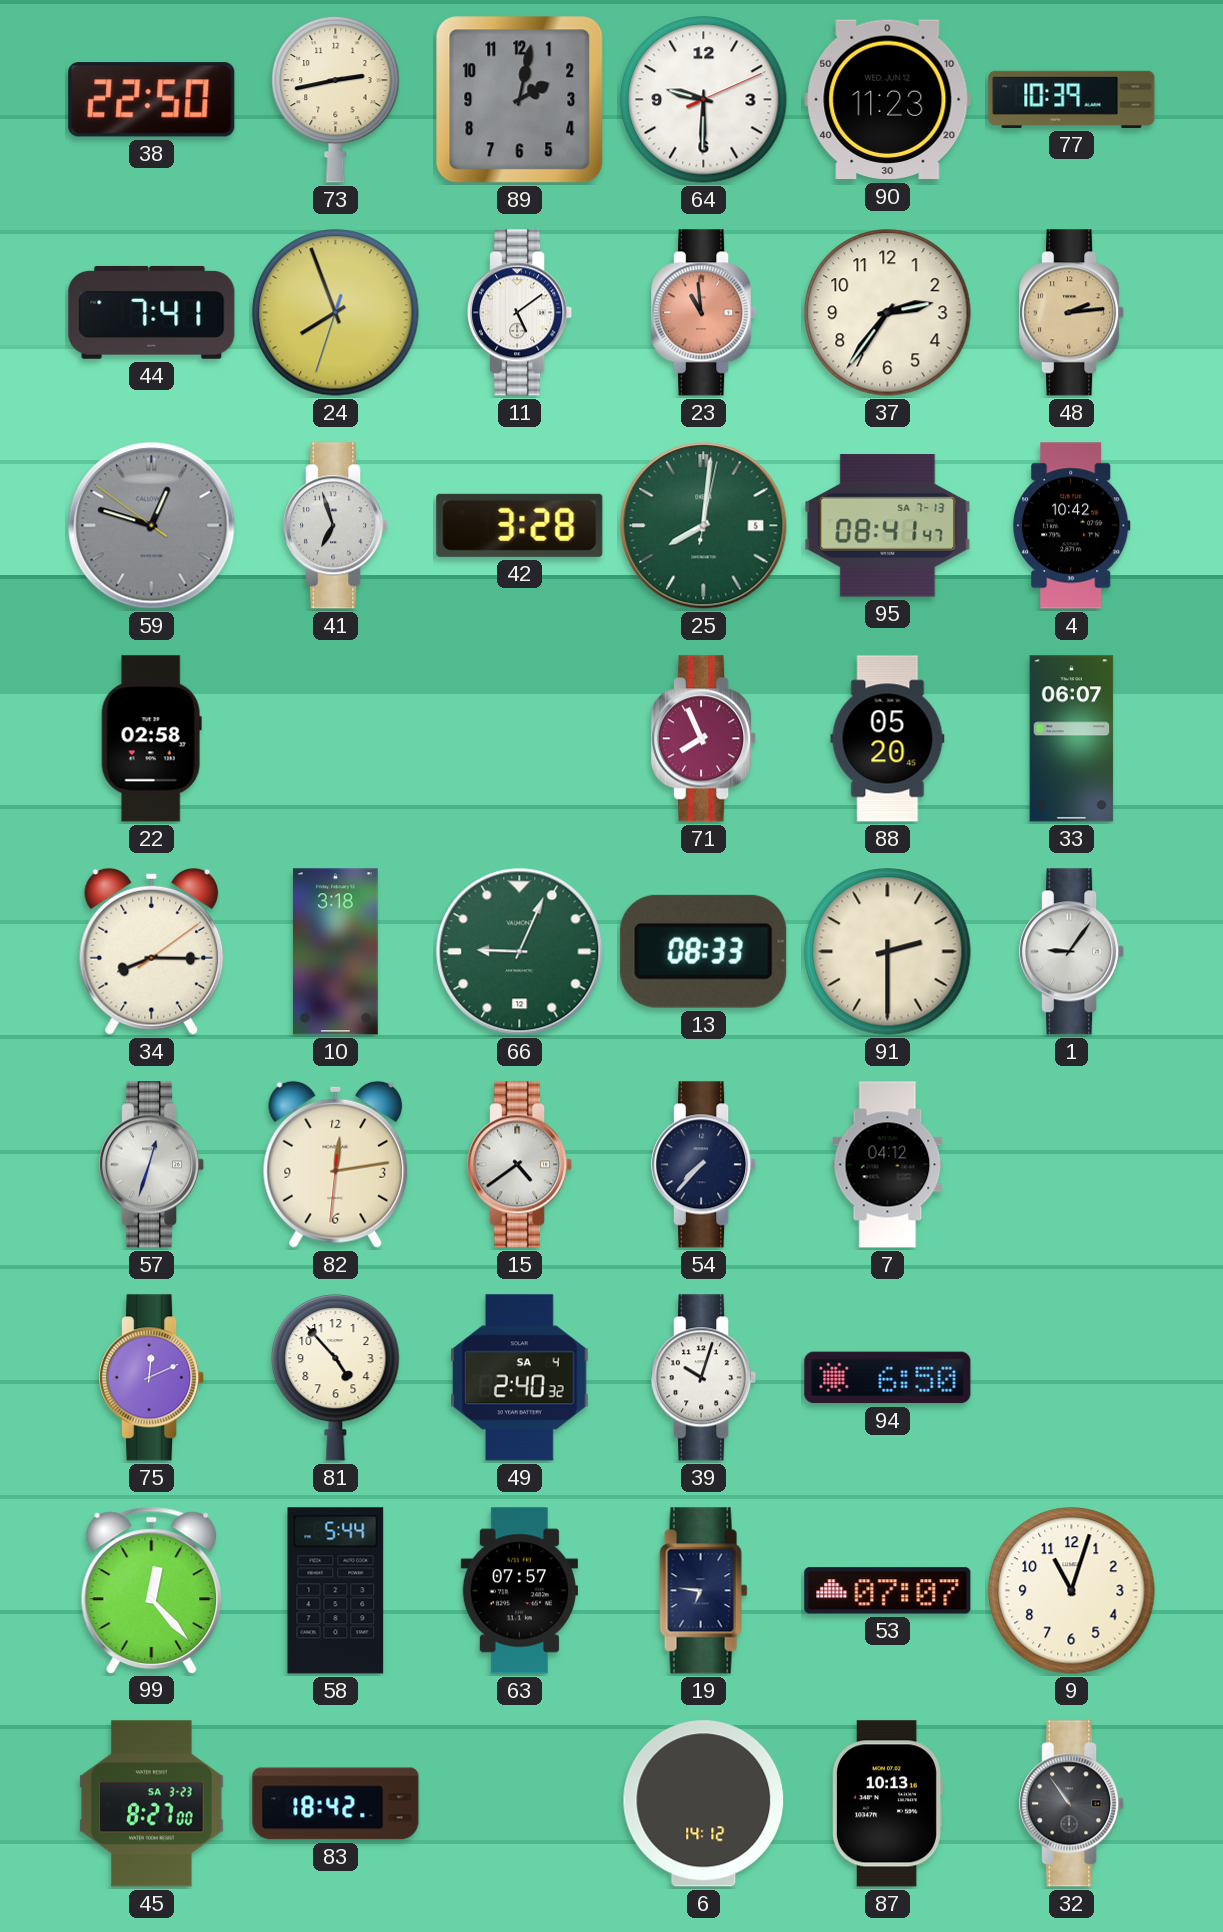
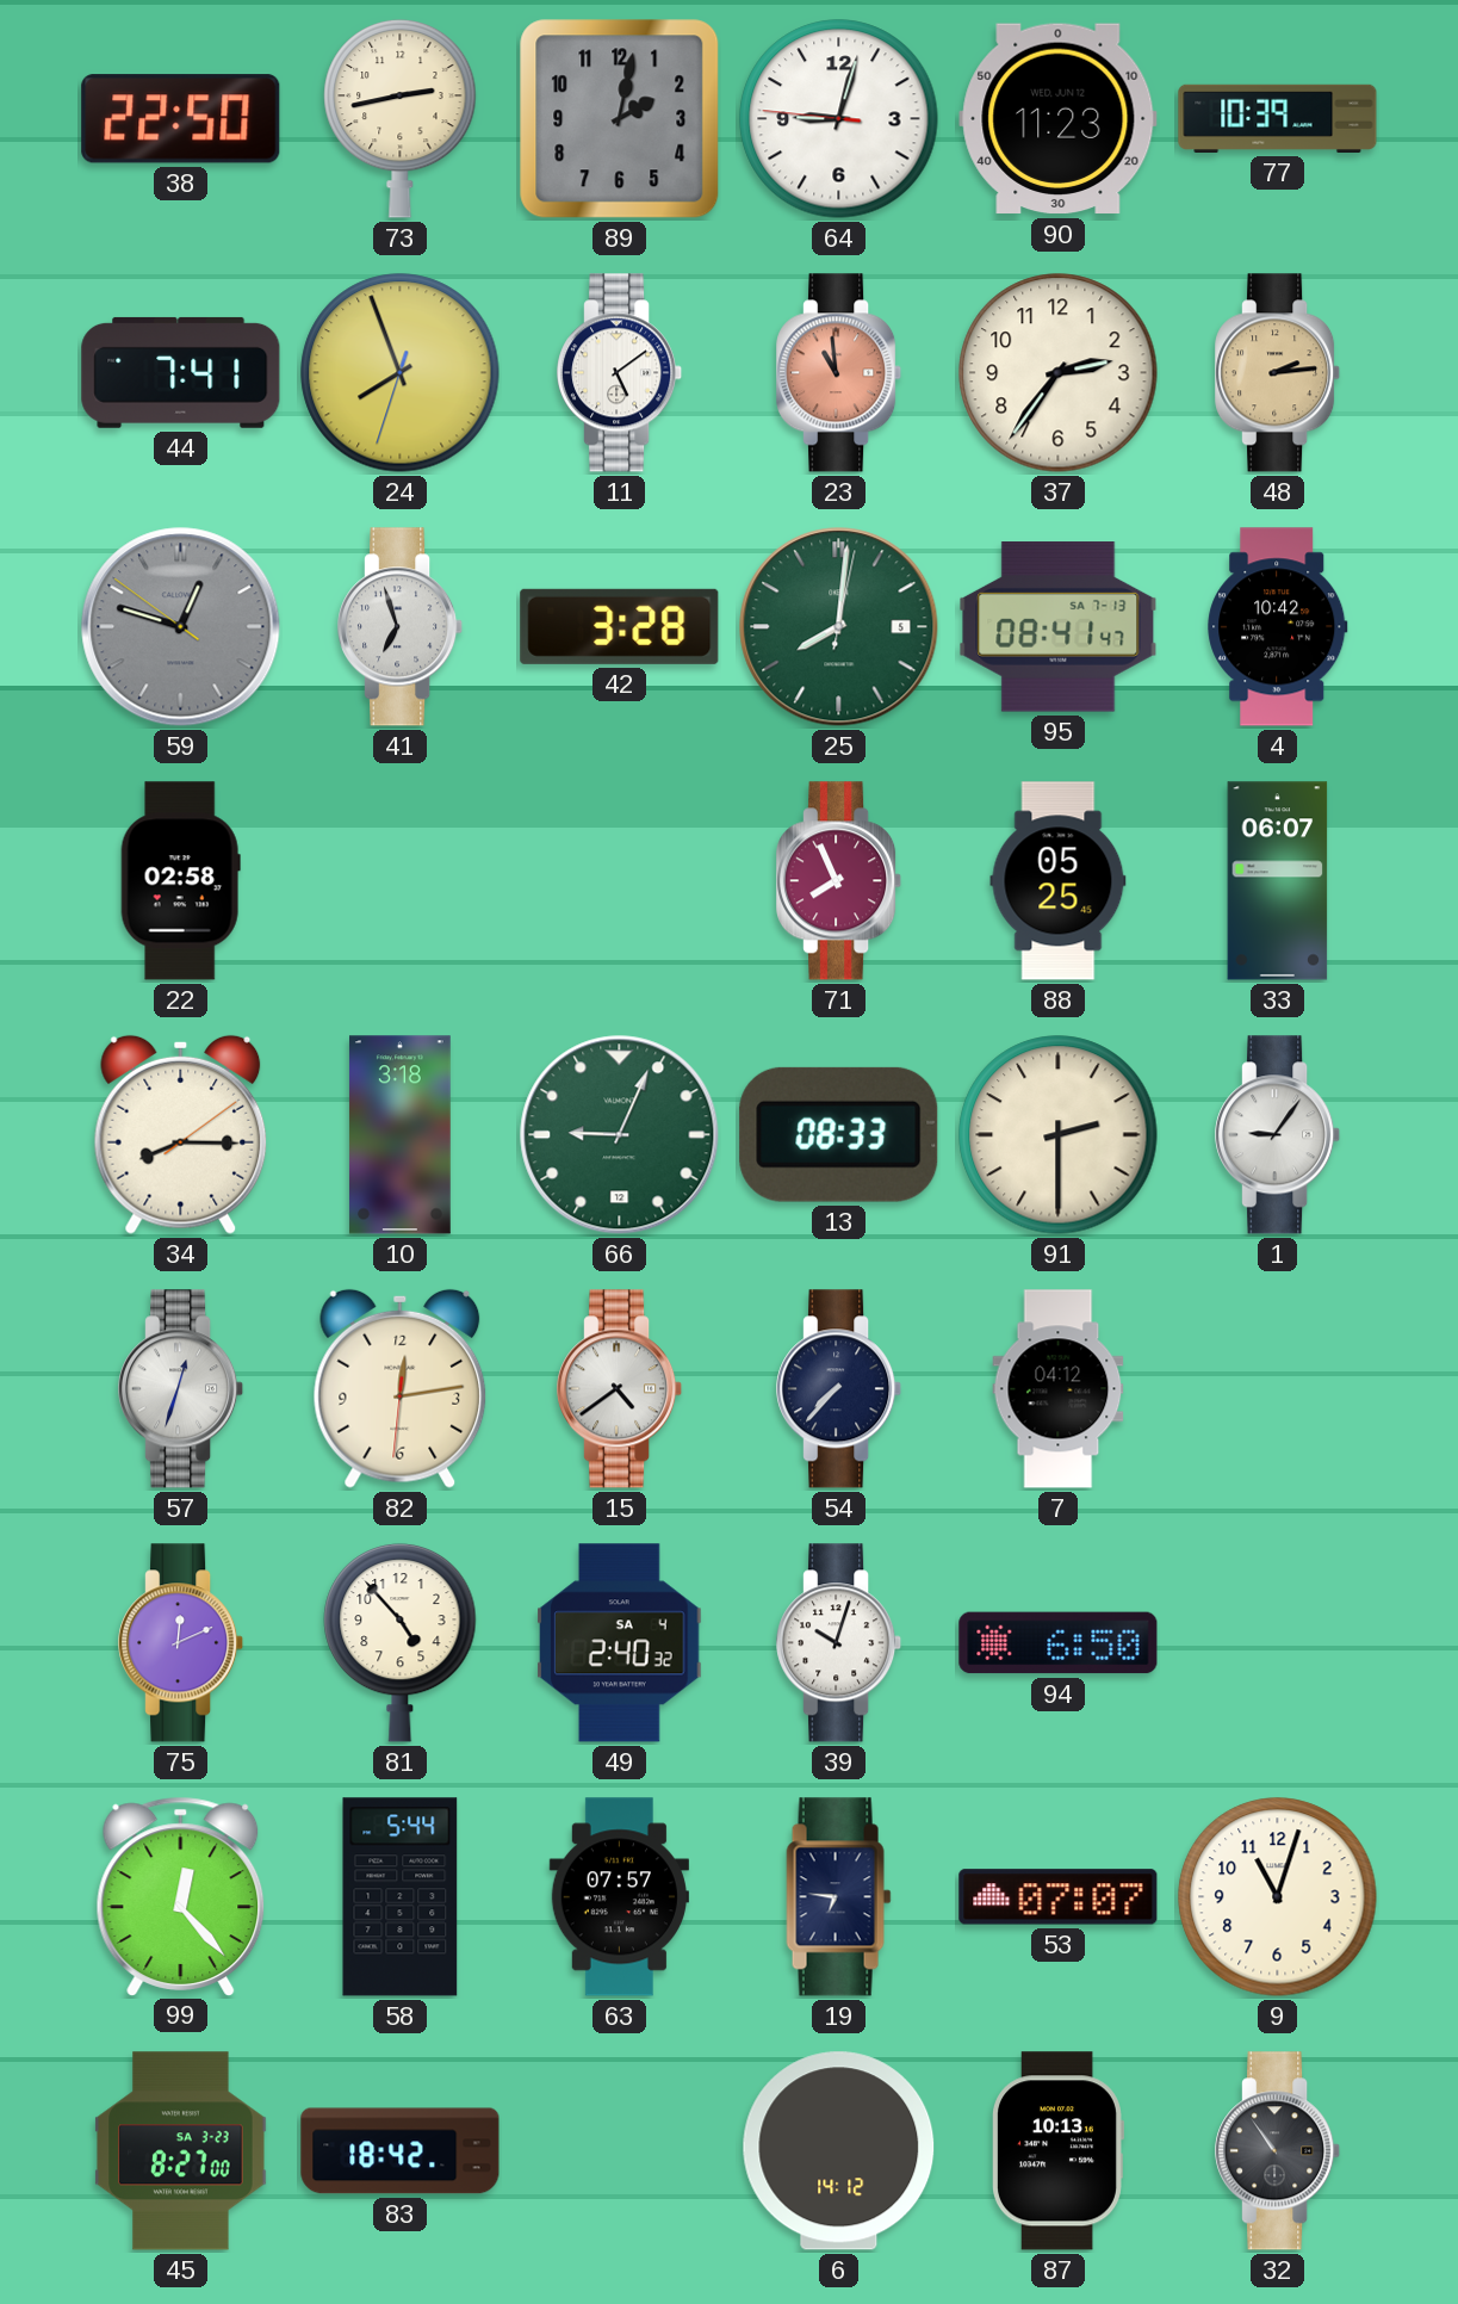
64: 9:30 -> 9:02
88: 05:20 -> 05:25
